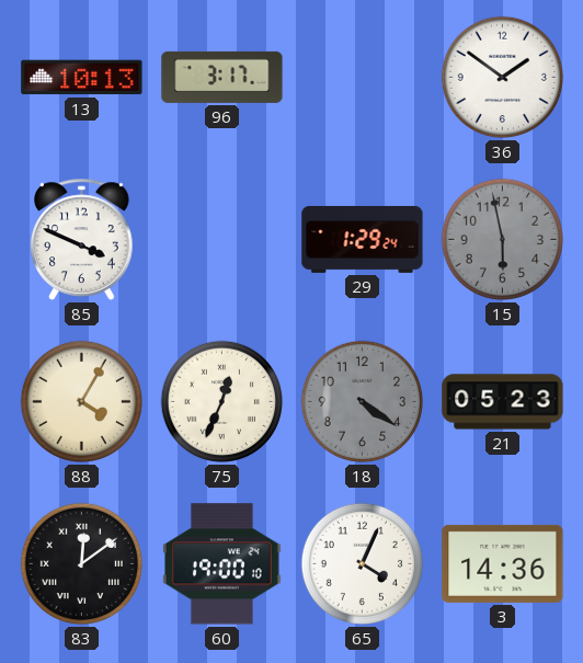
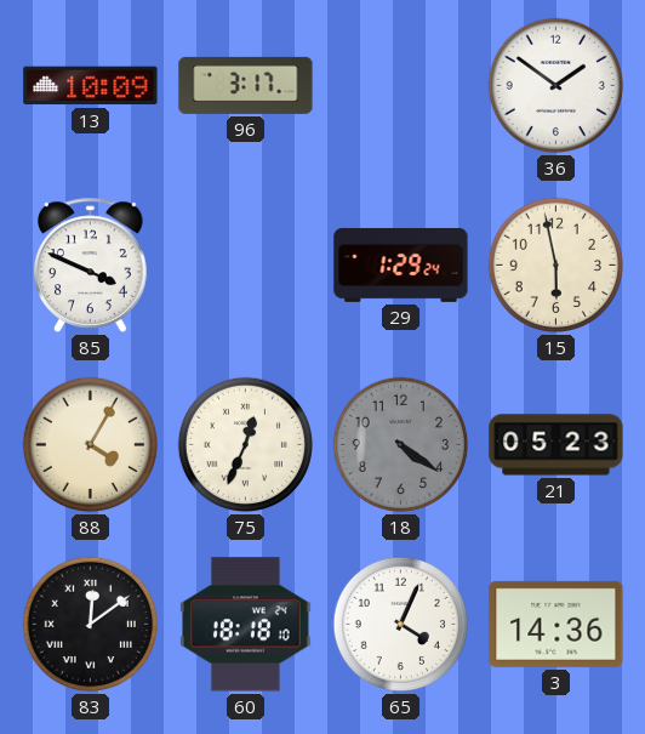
13: 10:13 -> 10:09
15 dial: grey -> cream
60: 19:00 -> 18:18
